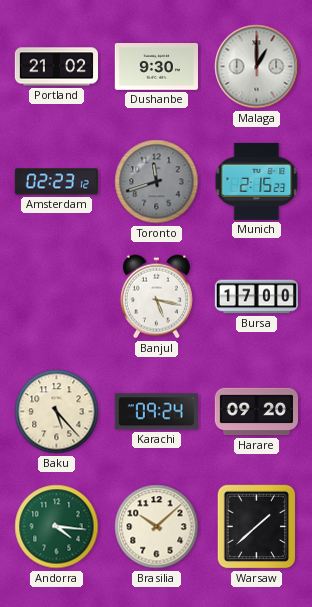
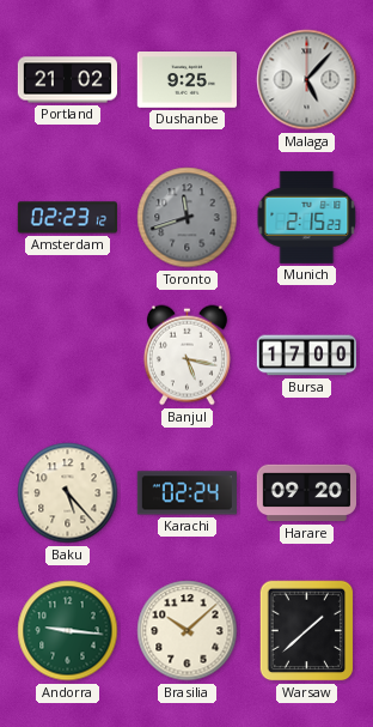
Dushanbe: 9:30 -> 9:25
Malaga: 1:00 -> 5:07
Karachi: 09:24 -> 02:24
Andorra: 4:16 -> 9:16
